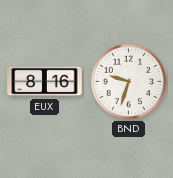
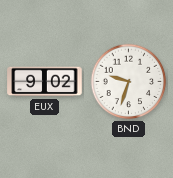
EUX: 8:16 -> 9:02
